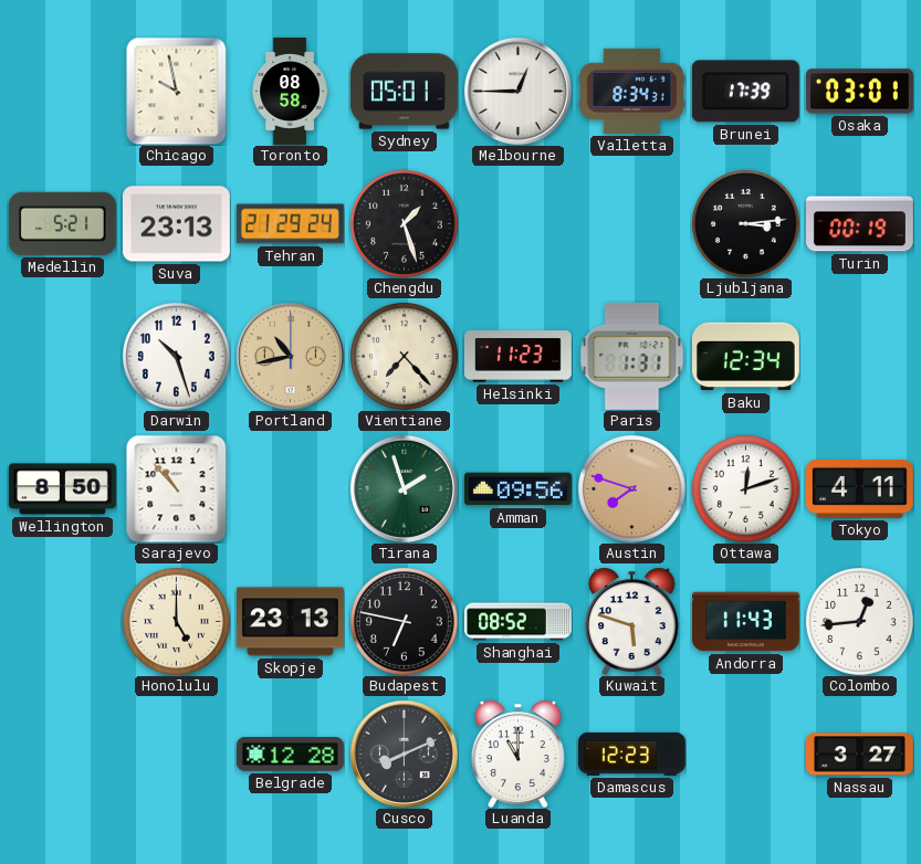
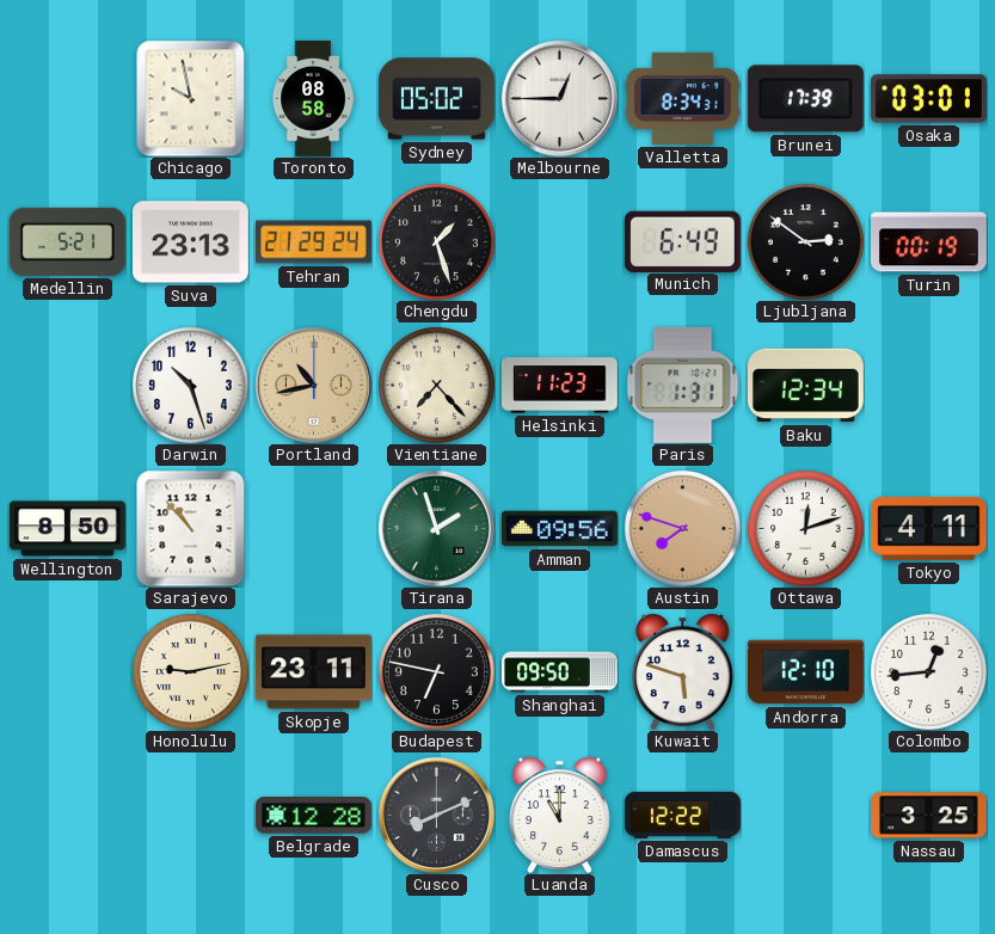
Sydney: 05:01 -> 05:02
Munich: none -> 6:49
Ljubljana: 3:14 -> 2:51
Honolulu: 5:00 -> 9:13
Skopje: 23:13 -> 23:11
Shanghai: 08:52 -> 09:50
Andorra: 11:43 -> 12:10
Damascus: 12:23 -> 12:22
Nassau: 3:27 -> 3:25
